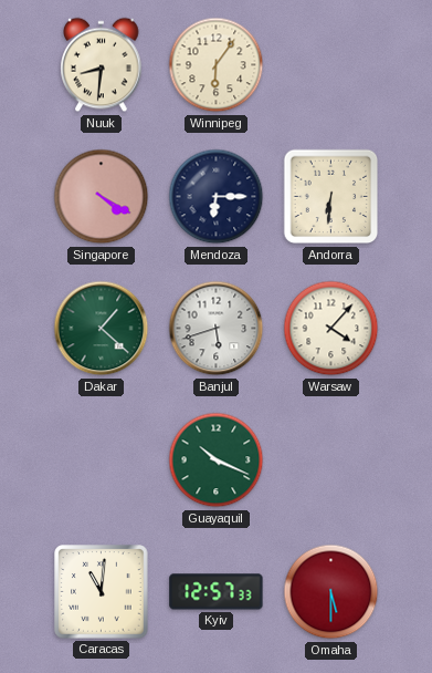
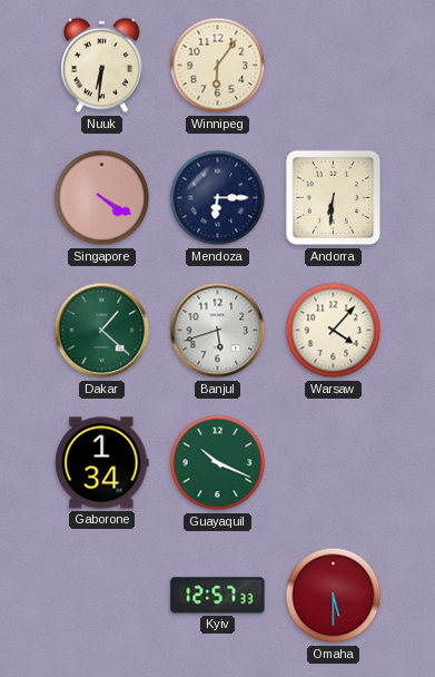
Nuuk: 8:31 -> 6:31
Gaborone: none -> 1:34
Caracas: 11:01 -> none
